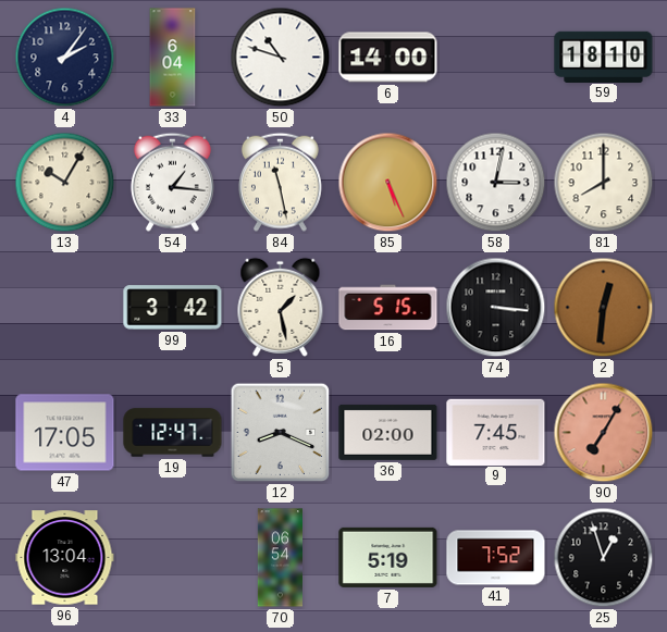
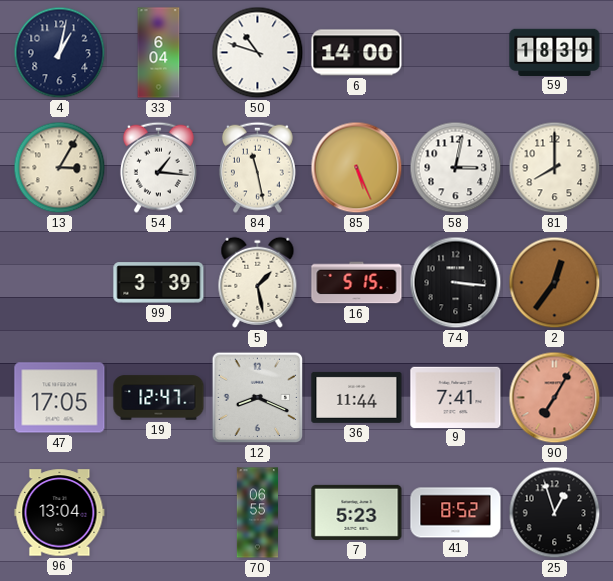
4: 2:06 -> 1:02
59: 18:10 -> 18:39
13: 10:05 -> 3:05
99: 3:42 -> 3:39
2: 12:31 -> 12:36
36: 02:00 -> 11:44
9: 7:45 -> 7:41
70: 06:54 -> 06:55
7: 5:19 -> 5:23
41: 7:52 -> 8:52
